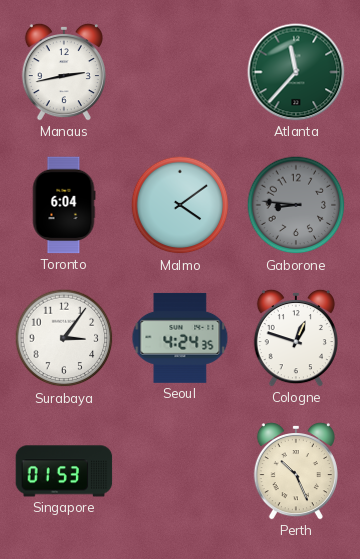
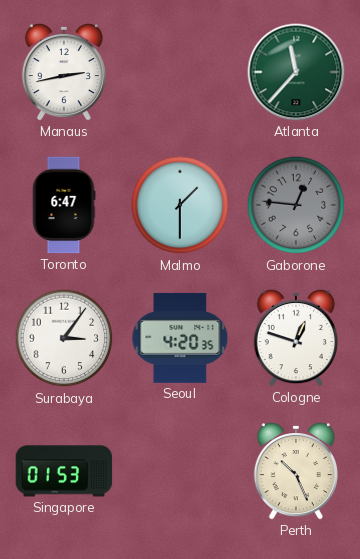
Toronto: 6:04 -> 6:47
Malmo: 4:09 -> 1:30
Gaborone: 8:46 -> 12:46
Seoul: 4:24 -> 4:20
